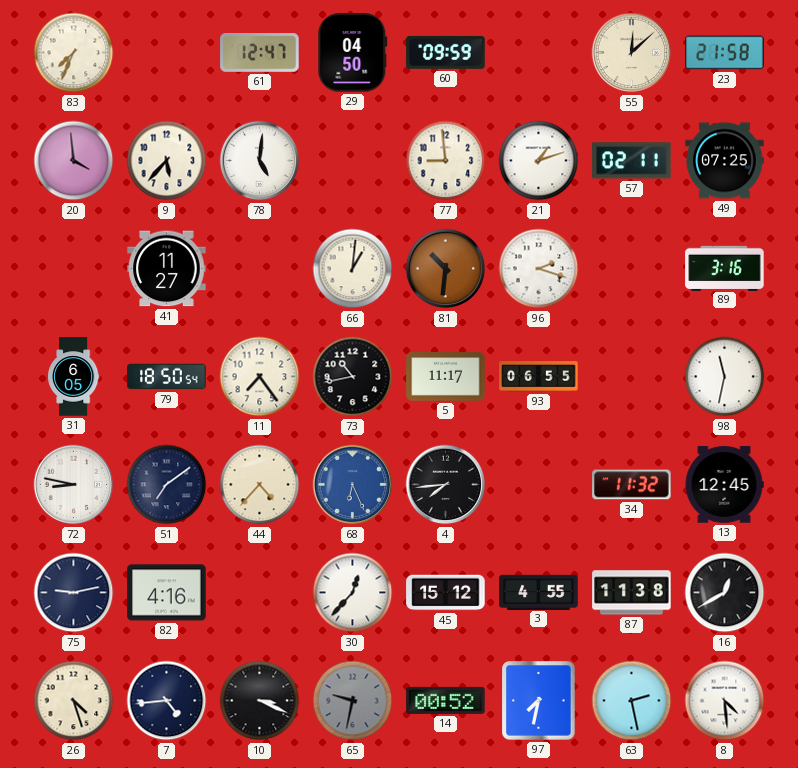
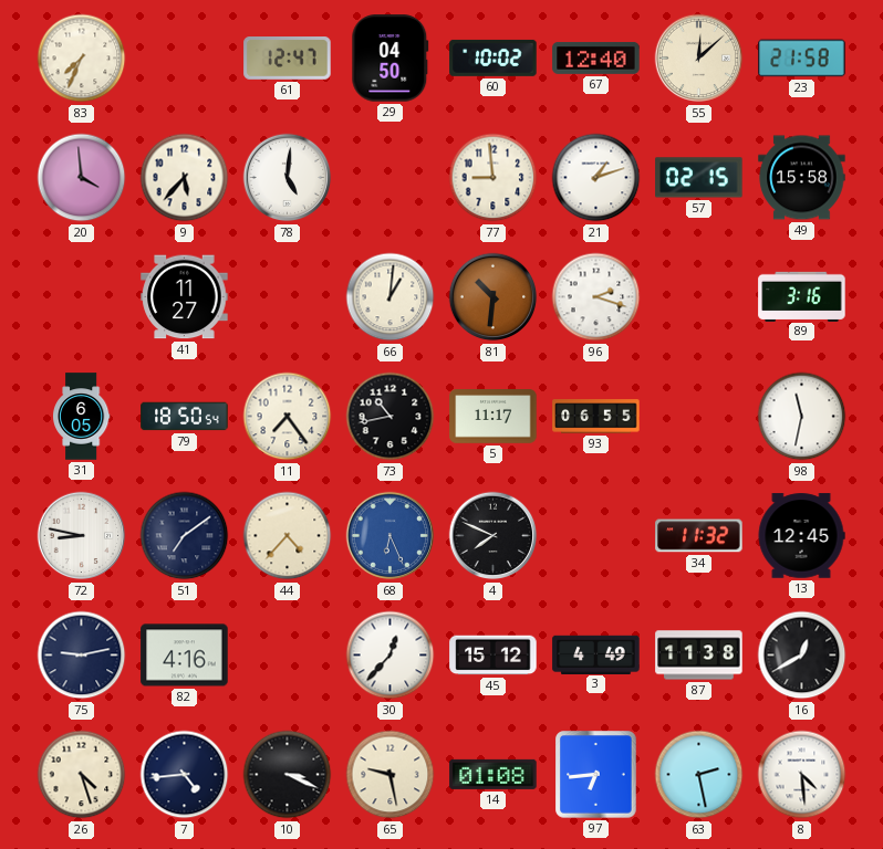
60: 09:59 -> 10:02
67: none -> 12:40
57: 02:11 -> 02:15
49: 07:25 -> 15:58
4: 7:44 -> 7:49
3: 4:55 -> 4:49
65: 9:32 -> 9:28
65 dial: grey -> cream
14: 00:52 -> 01:08
97: 7:32 -> 6:44
